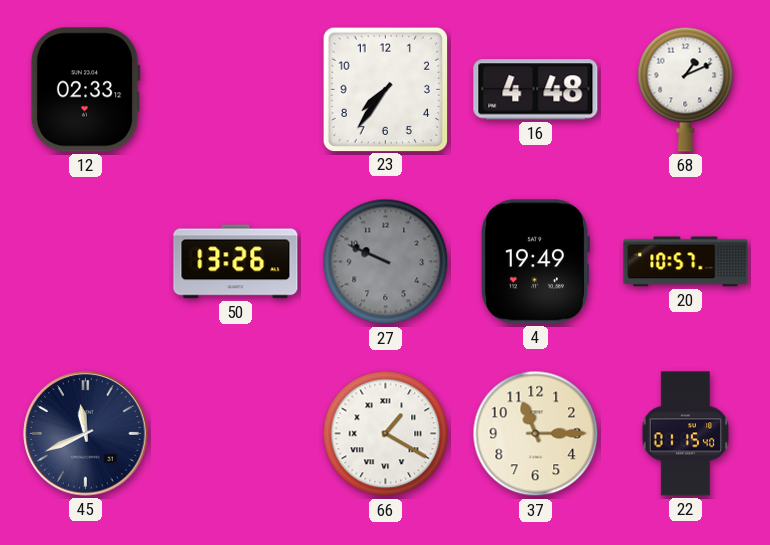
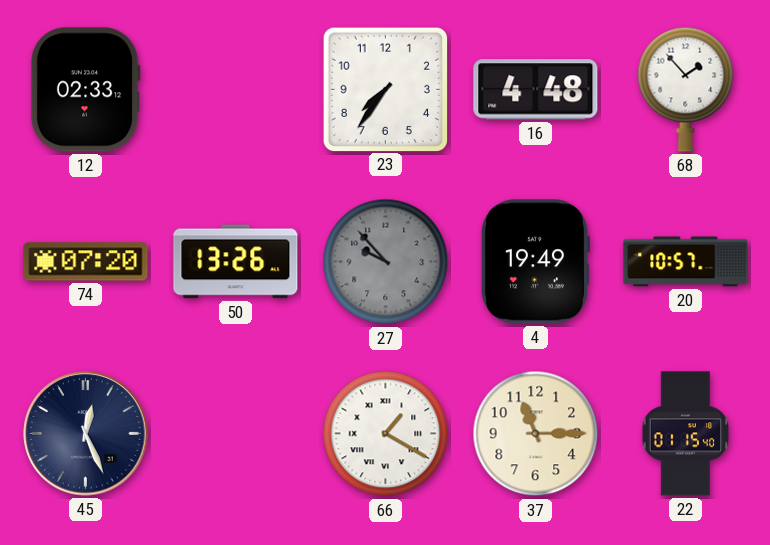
68: 1:11 -> 1:53
74: none -> 07:20
27: 9:49 -> 9:53
45: 11:41 -> 12:26
